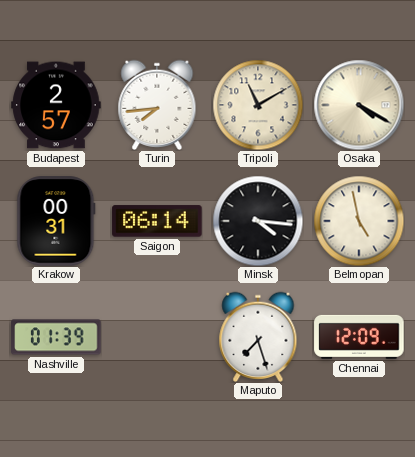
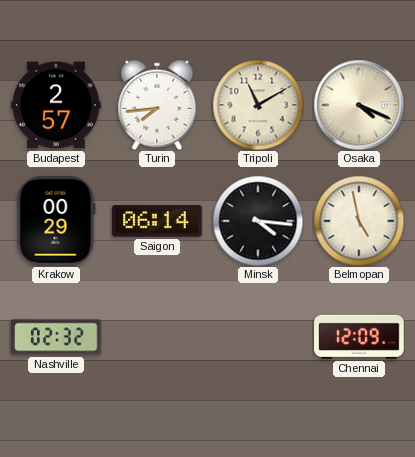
Osaka: 4:20 -> 4:19
Krakow: 00:31 -> 00:29
Nashville: 01:39 -> 02:32
Maputo: 7:27 -> none
